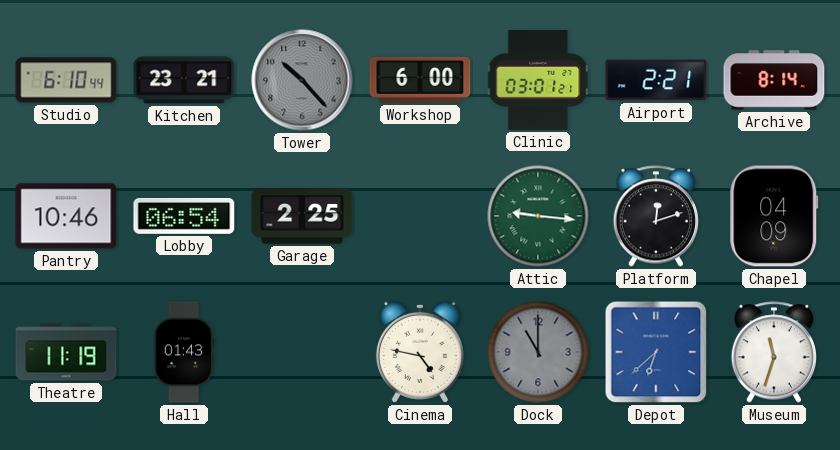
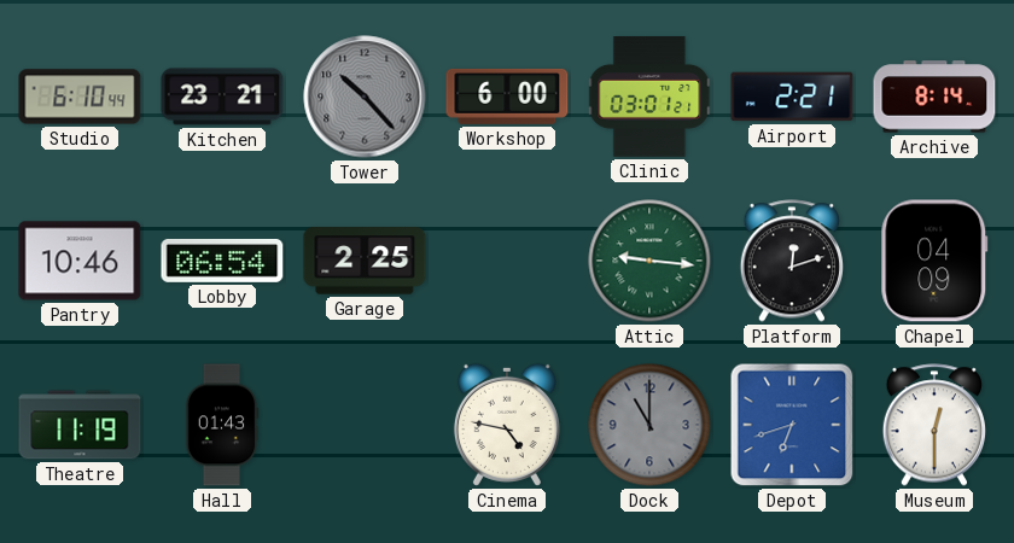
Depot: 6:38 -> 6:42
Museum: 11:33 -> 12:30
